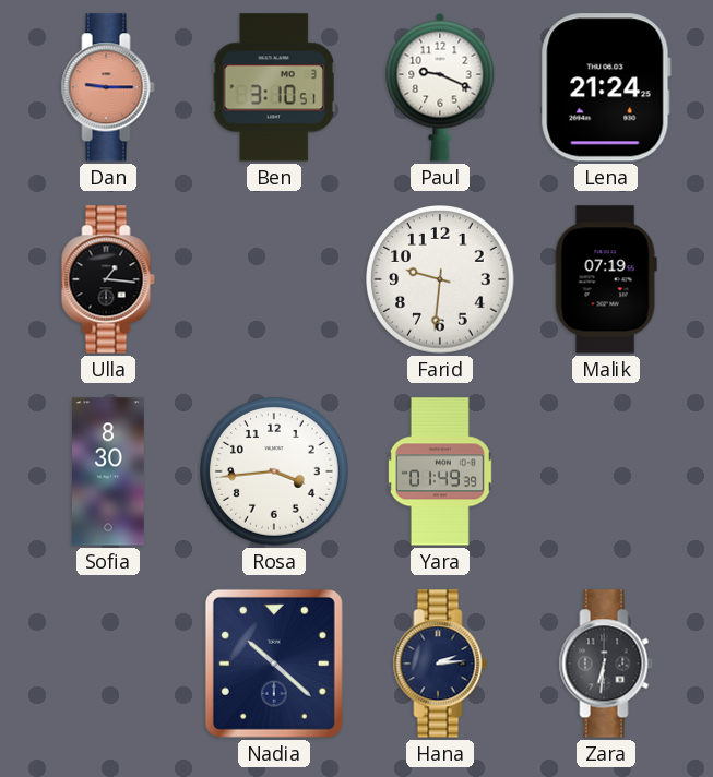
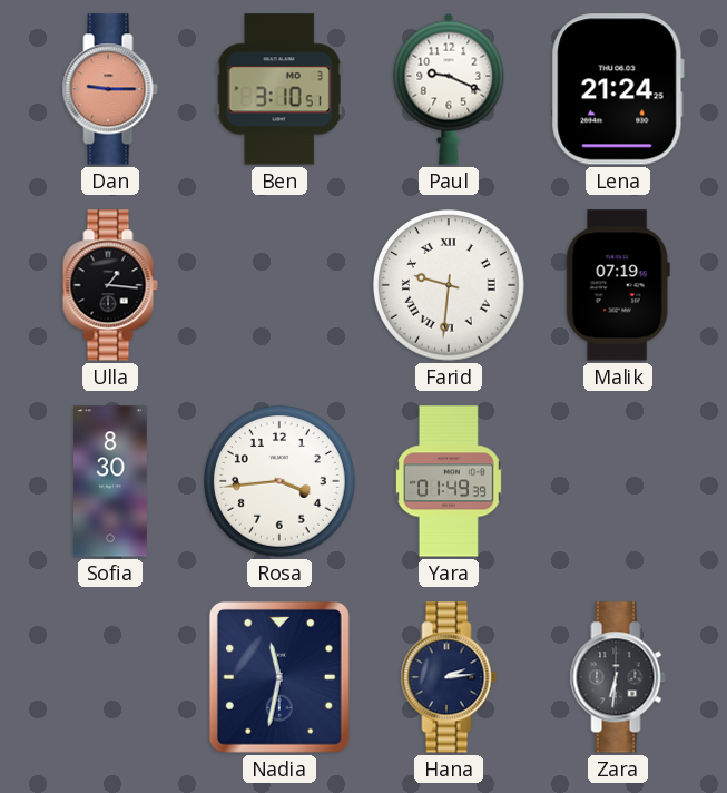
Farid numerals: Arabic -> Roman
Nadia: 10:22 -> 11:32
